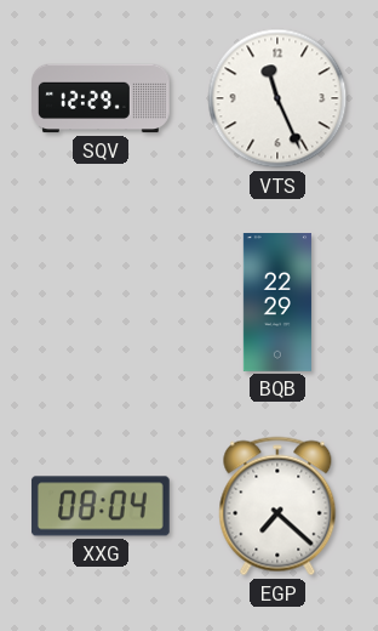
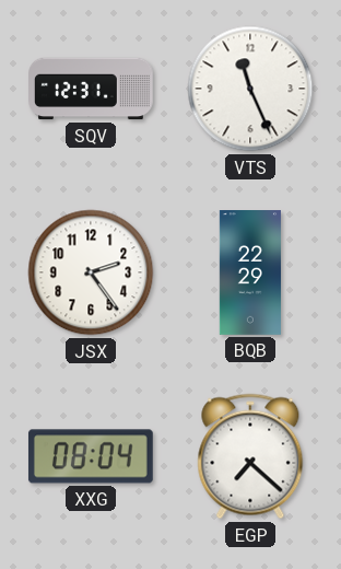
SQV: 12:29 -> 12:31
JSX: none -> 2:24
